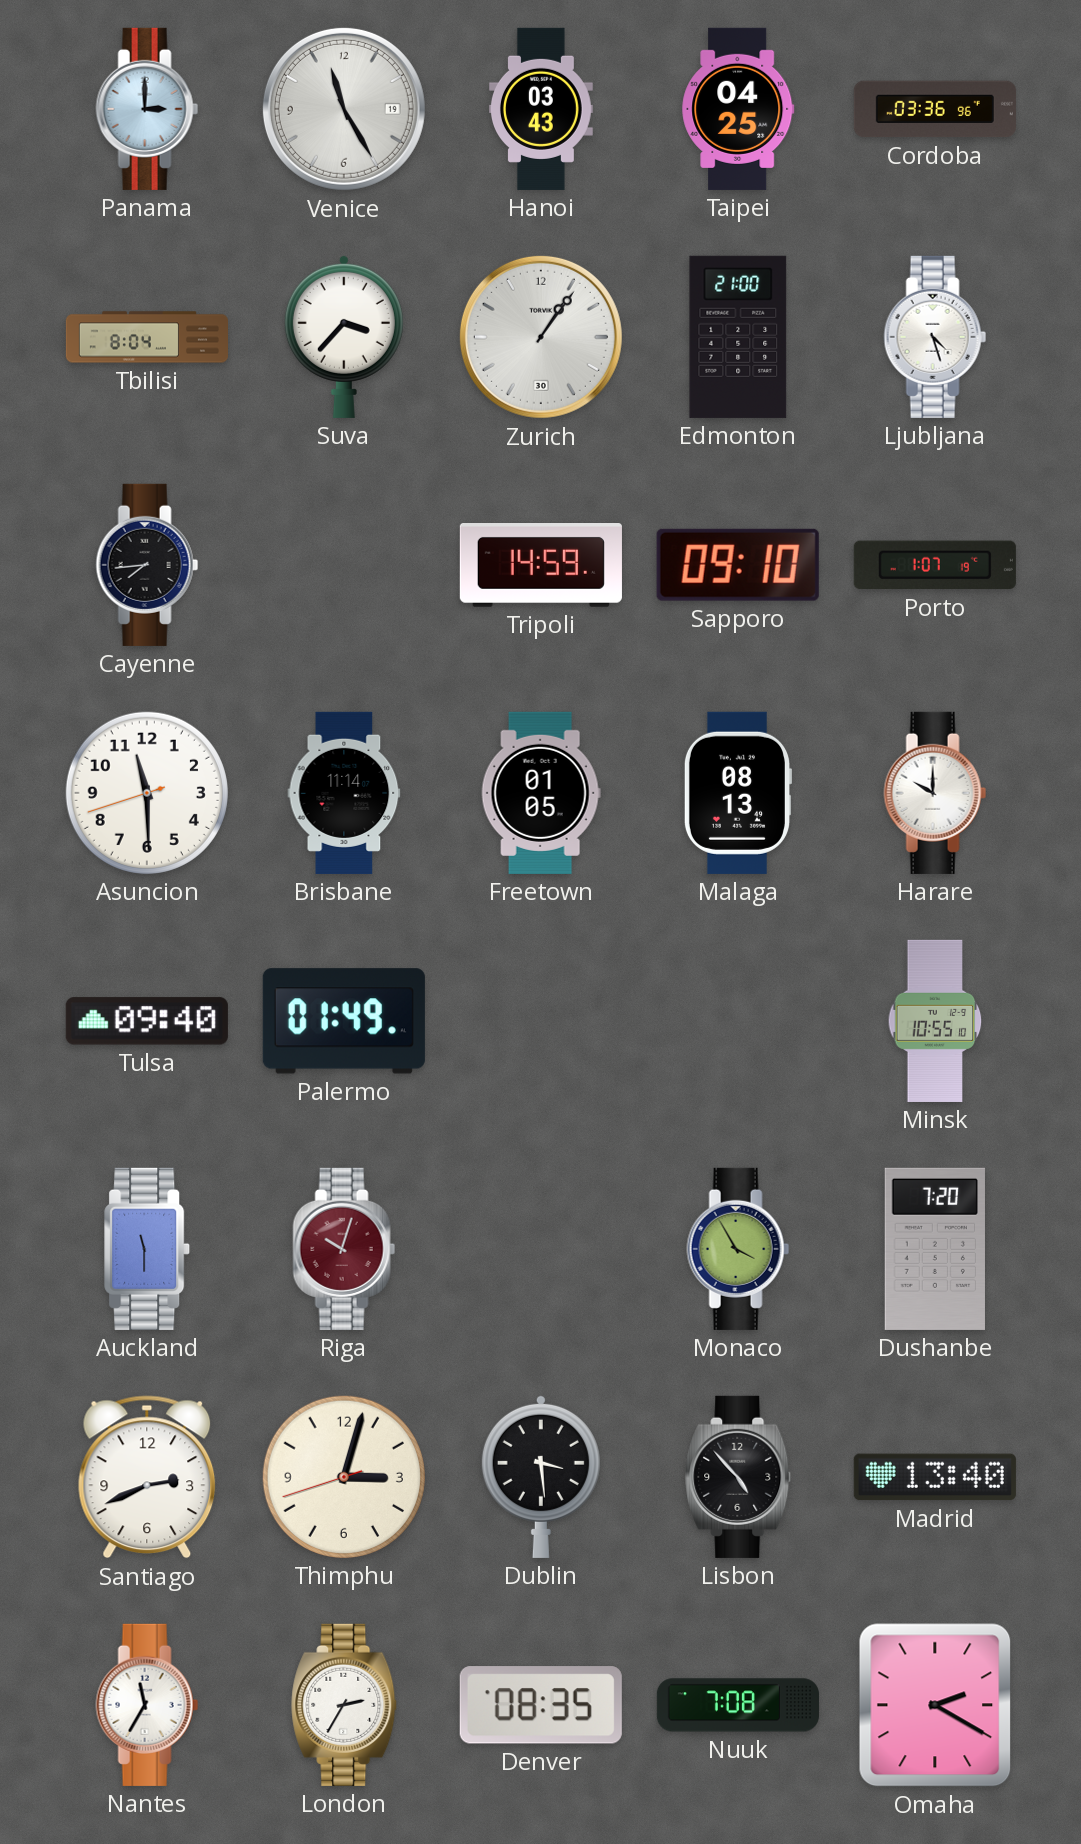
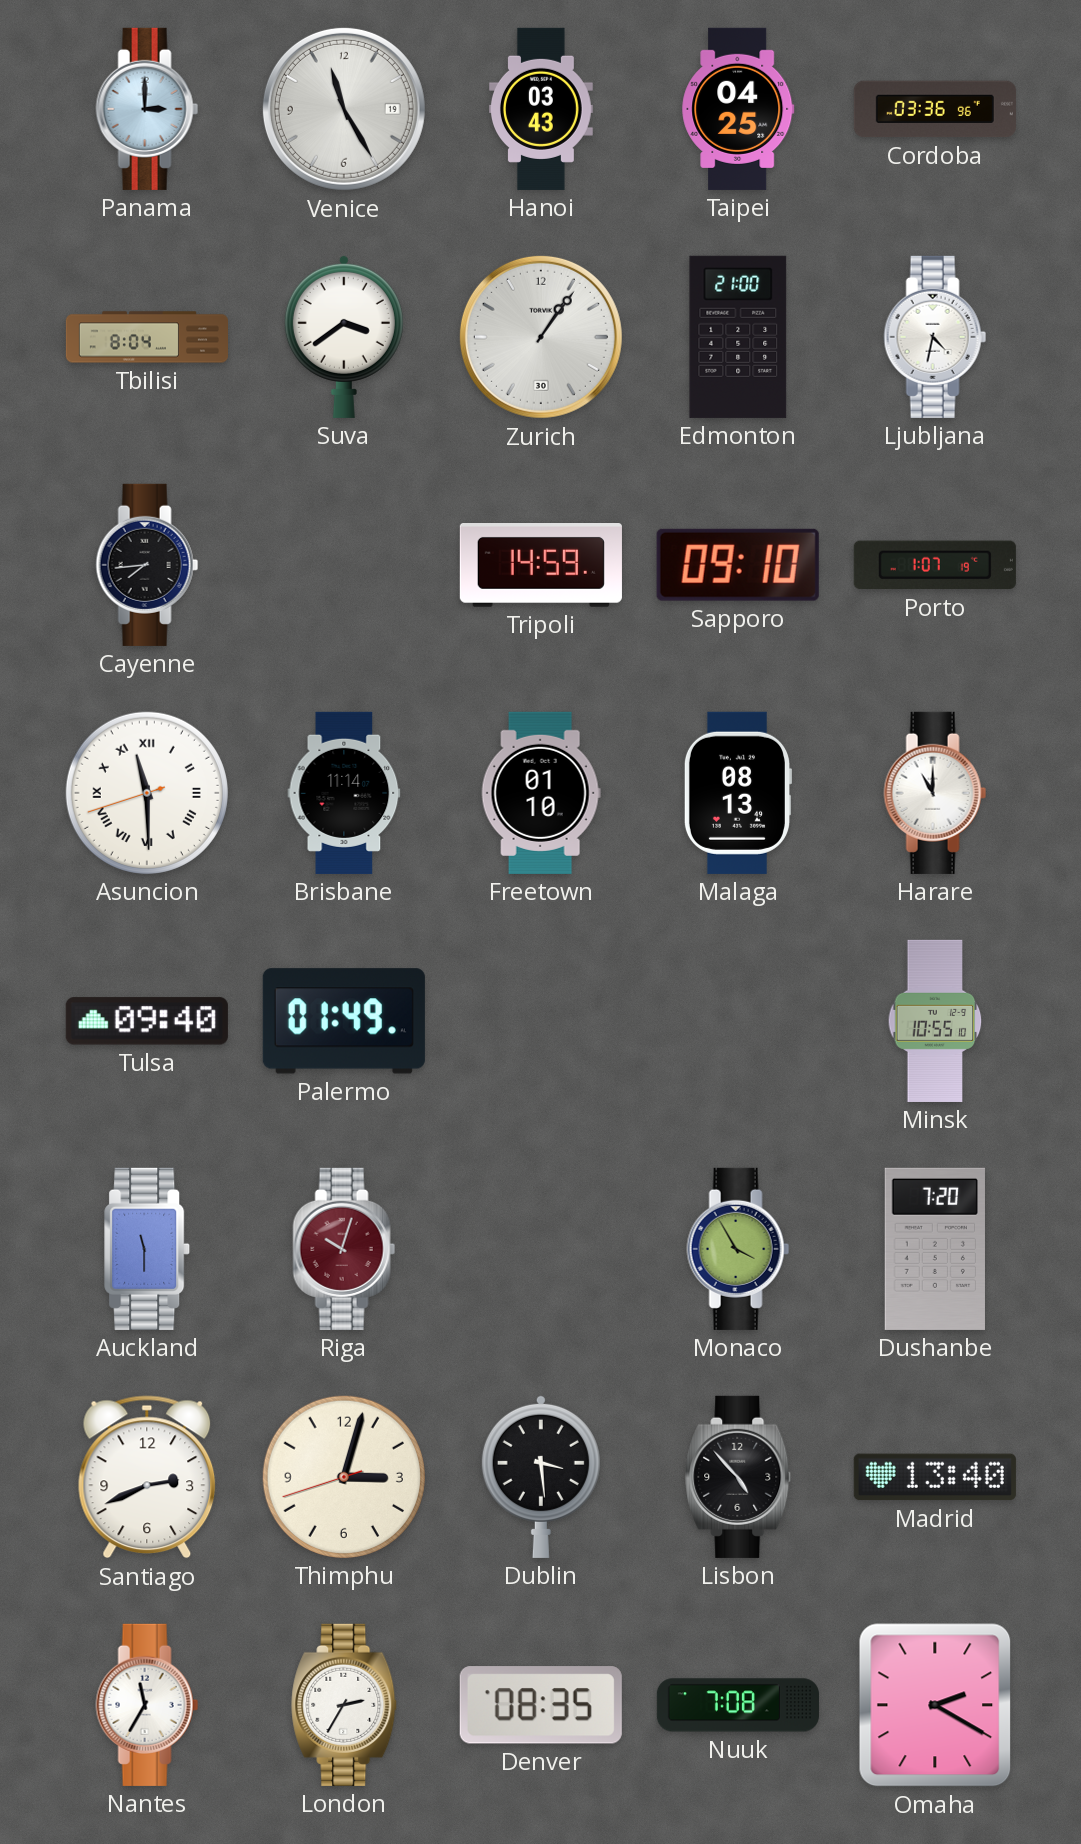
Suva: 3:37 -> 3:39
Ljubljana: 4:27 -> 4:32
Asuncion numerals: Arabic -> Roman
Freetown: 01:05 -> 01:10
Harare: 10:00 -> 11:00
